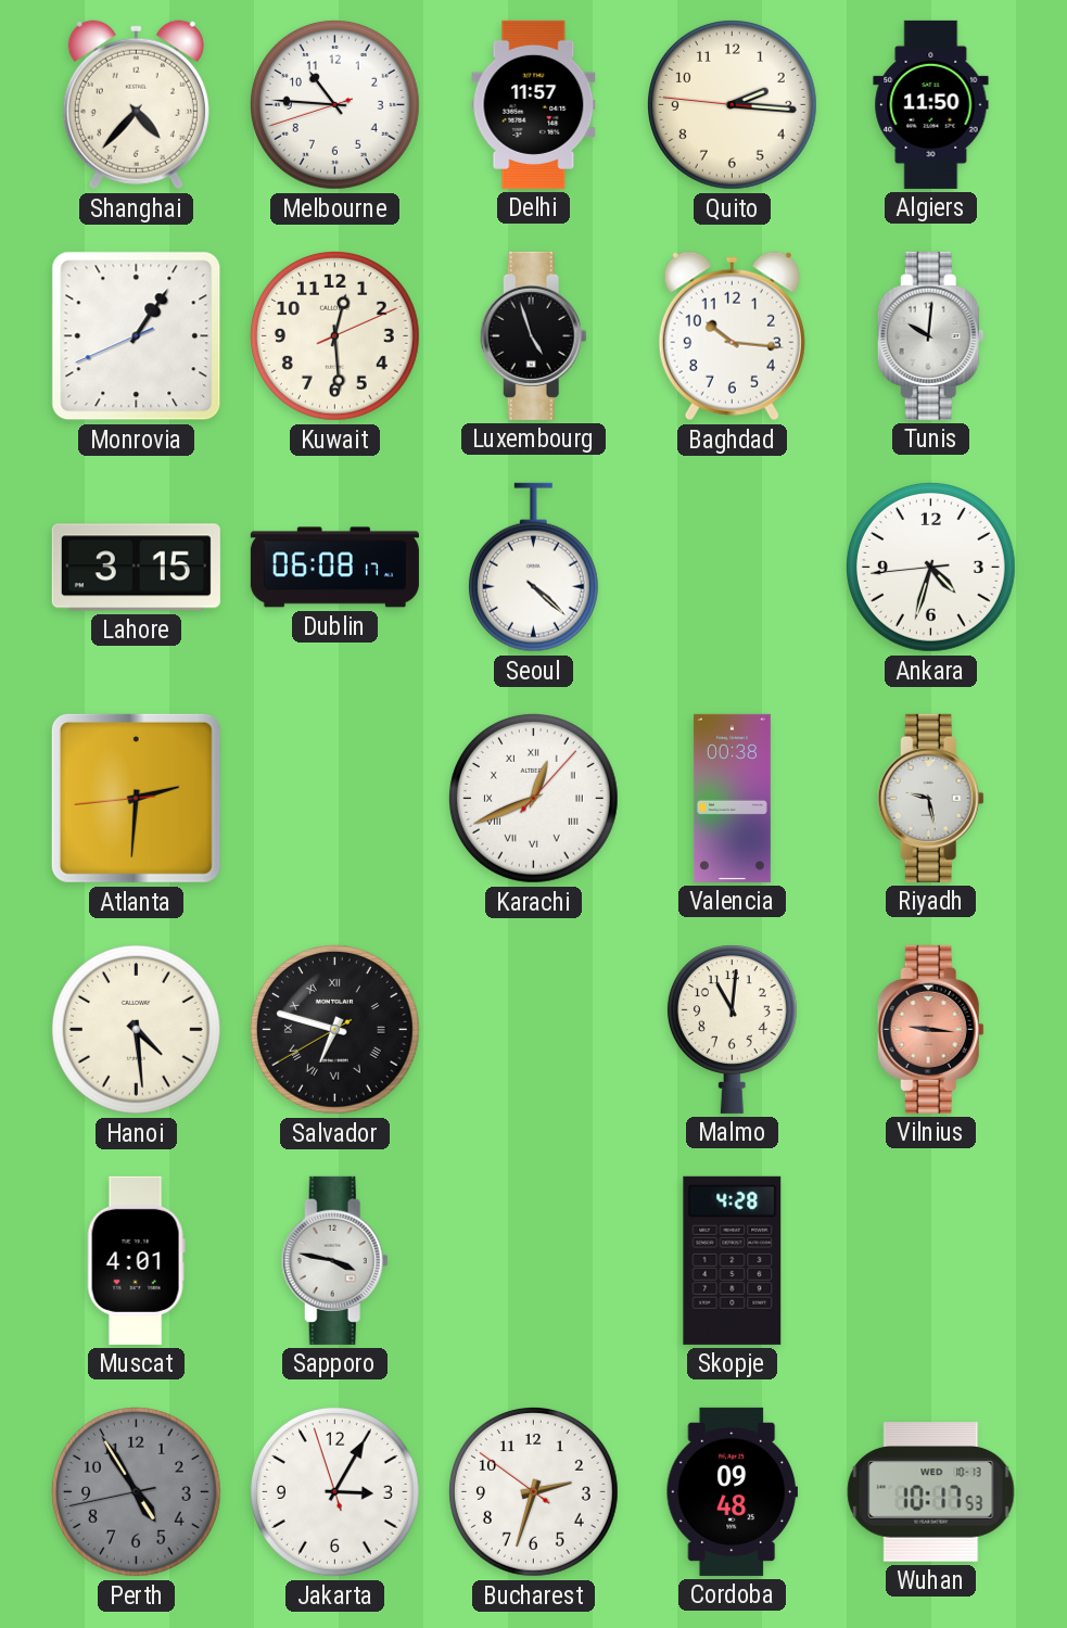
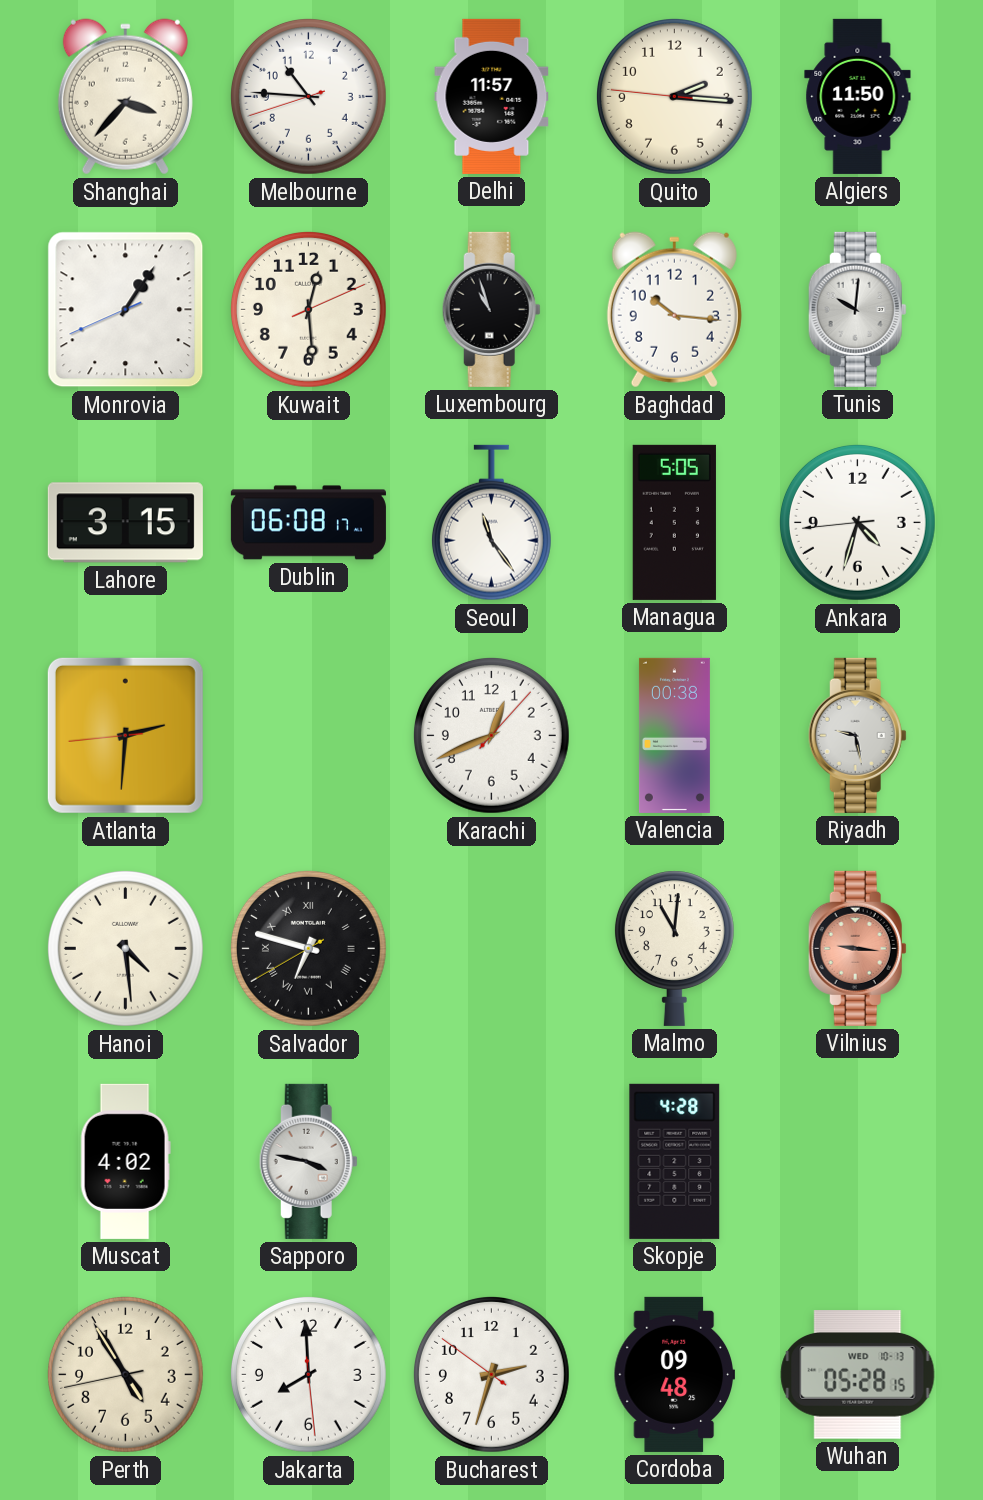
Shanghai: 4:37 -> 3:37
Luxembourg: 4:57 -> 10:57
Seoul: 4:22 -> 11:24
Managua: none -> 5:05
Karachi numerals: Roman -> Arabic
Muscat: 4:01 -> 4:02
Perth dial: grey -> cream
Jakarta: 3:04 -> 7:59
Wuhan: 10:17 -> 05:28
